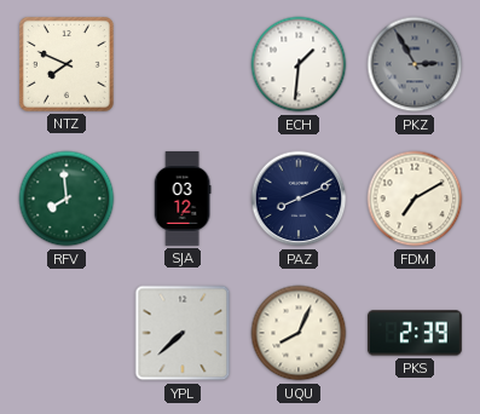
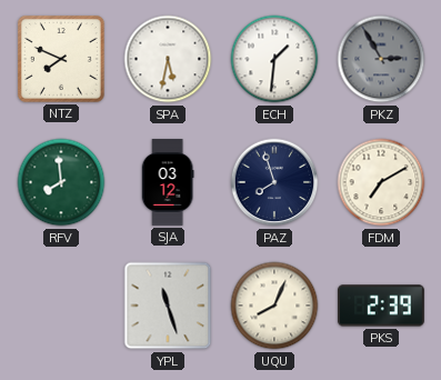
SPA: none -> 5:32
PAZ: 8:11 -> 7:57
YPL: 7:38 -> 11:27
